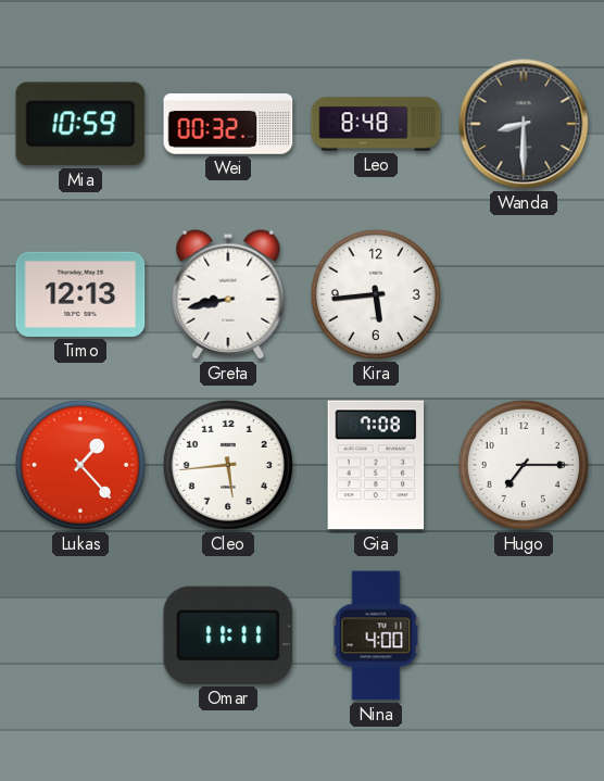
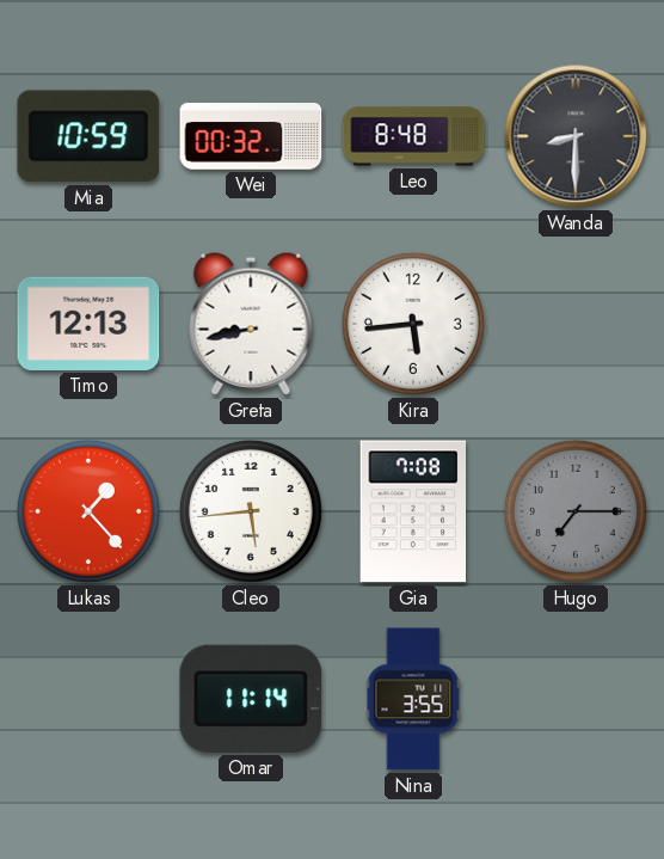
Hugo dial: white -> grey
Omar: 11:11 -> 11:14
Nina: 4:00 -> 3:55
